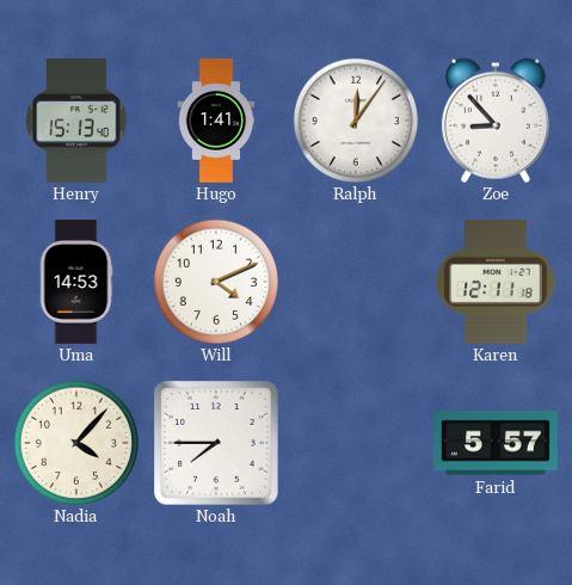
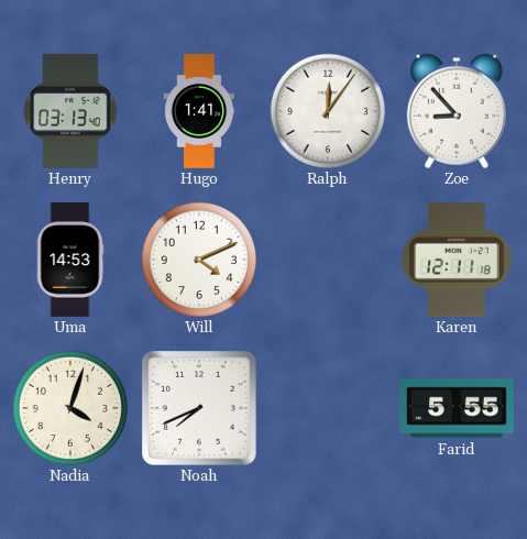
Henry: 15:13 -> 03:13
Nadia: 4:07 -> 4:03
Noah: 7:45 -> 7:41
Farid: 5:57 -> 5:55
